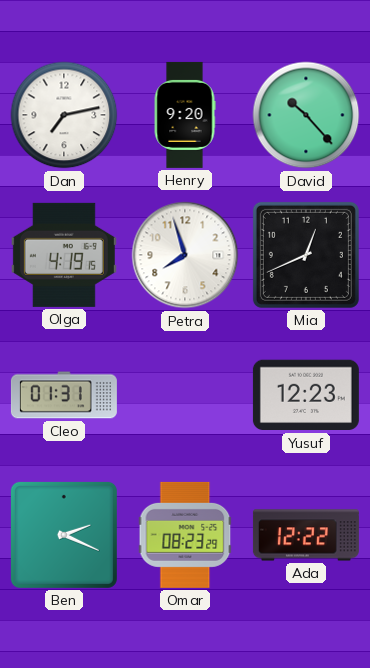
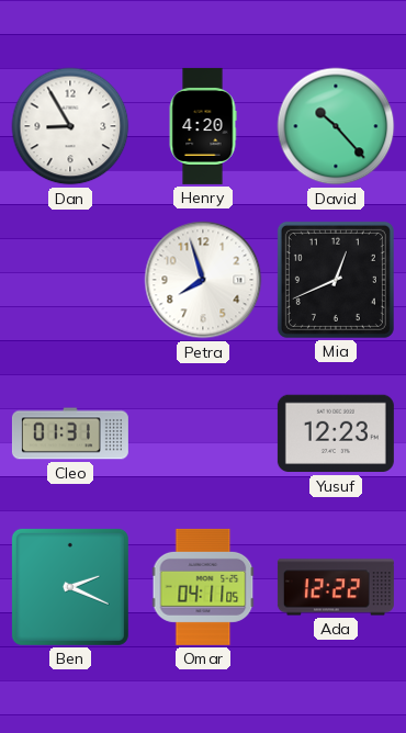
Dan: 7:13 -> 8:55
Henry: 9:20 -> 4:20
Olga: 4:19 -> none
Omar: 08:23 -> 04:11
